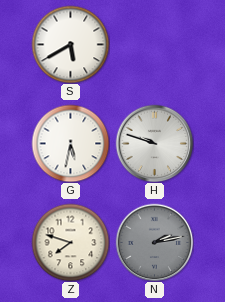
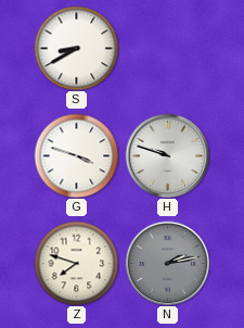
S: 5:40 -> 8:40
G: 5:32 -> 3:48
